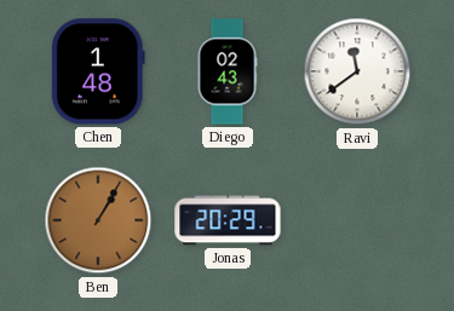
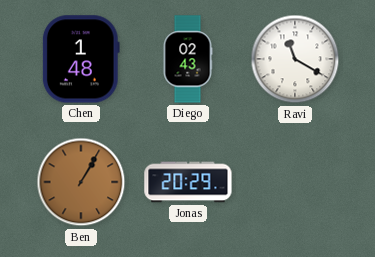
Ravi: 11:39 -> 11:20
